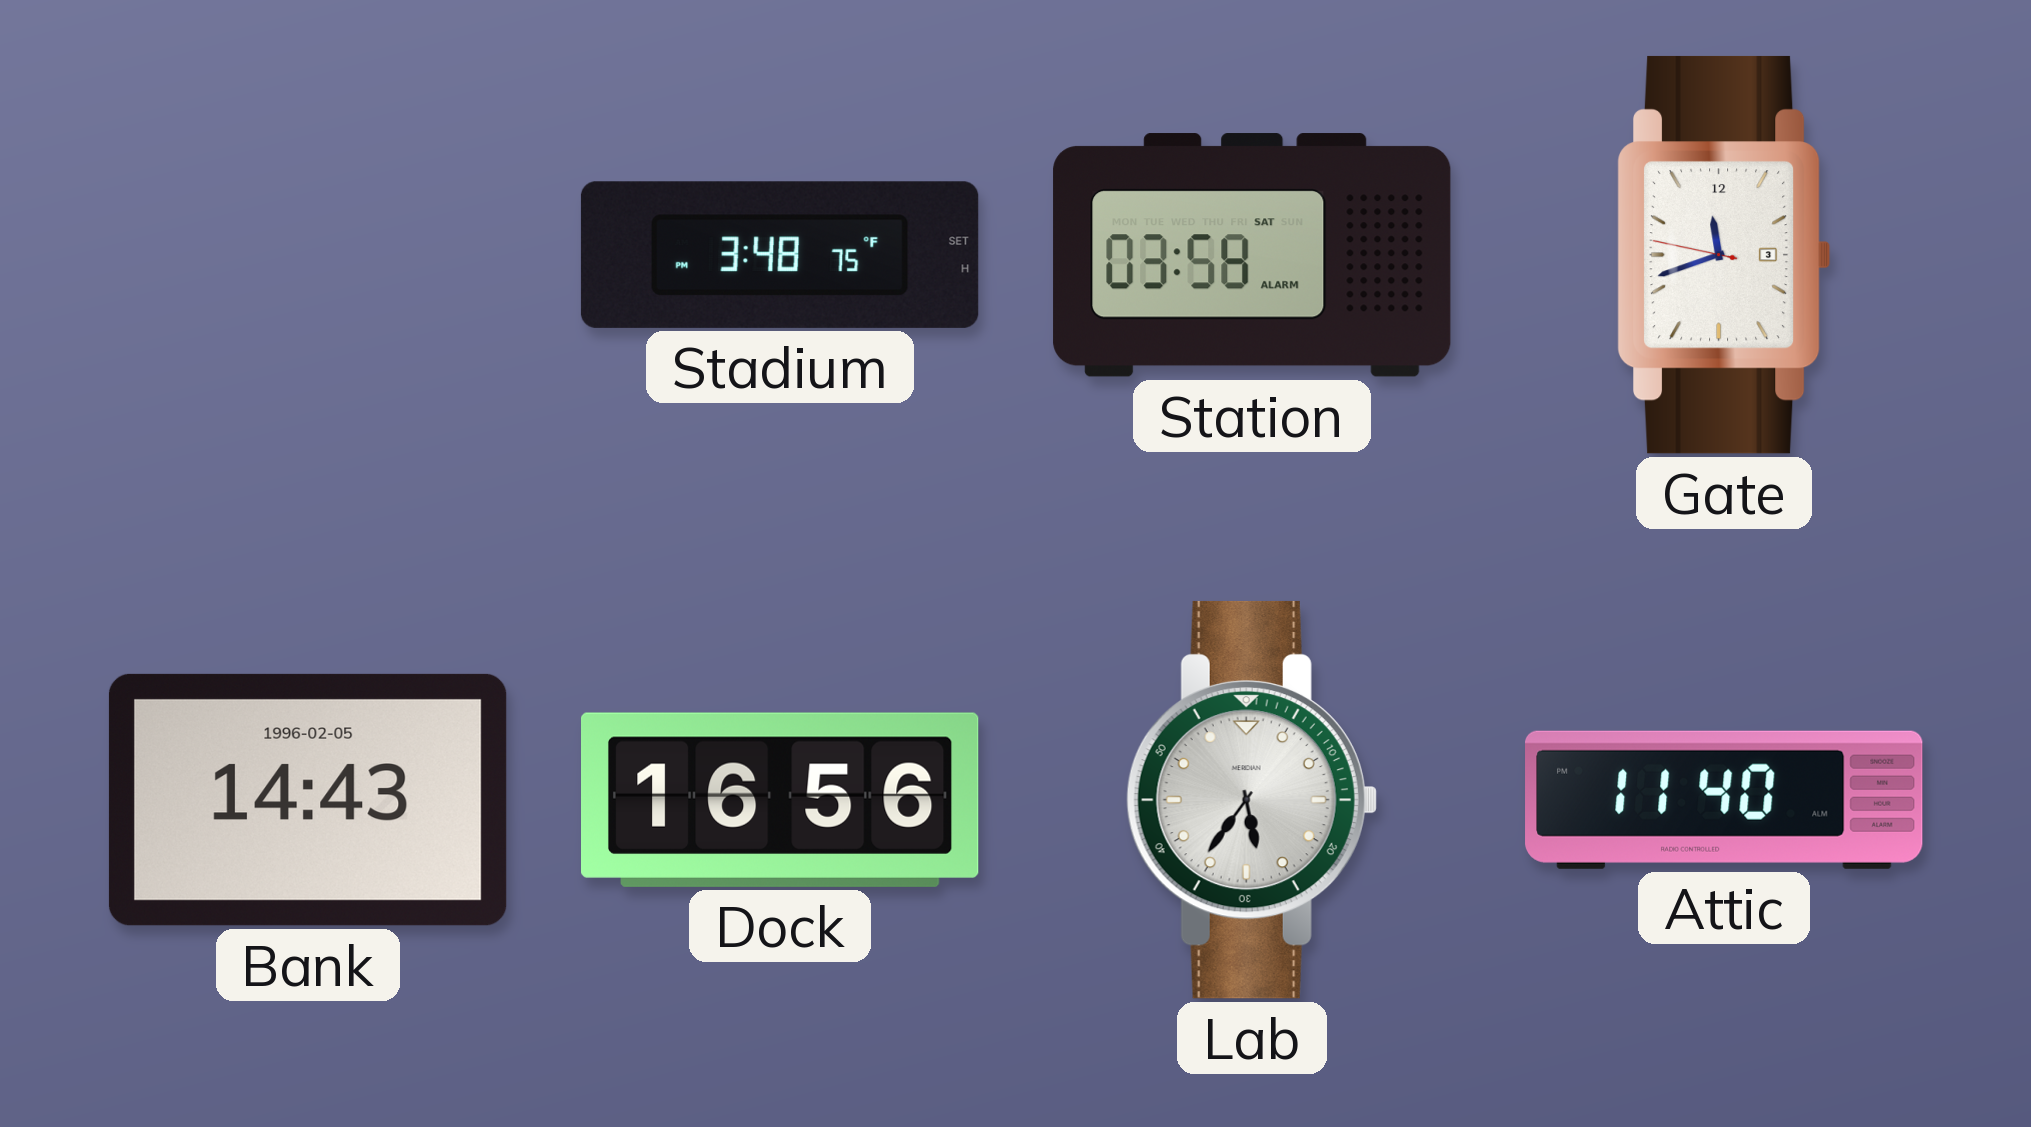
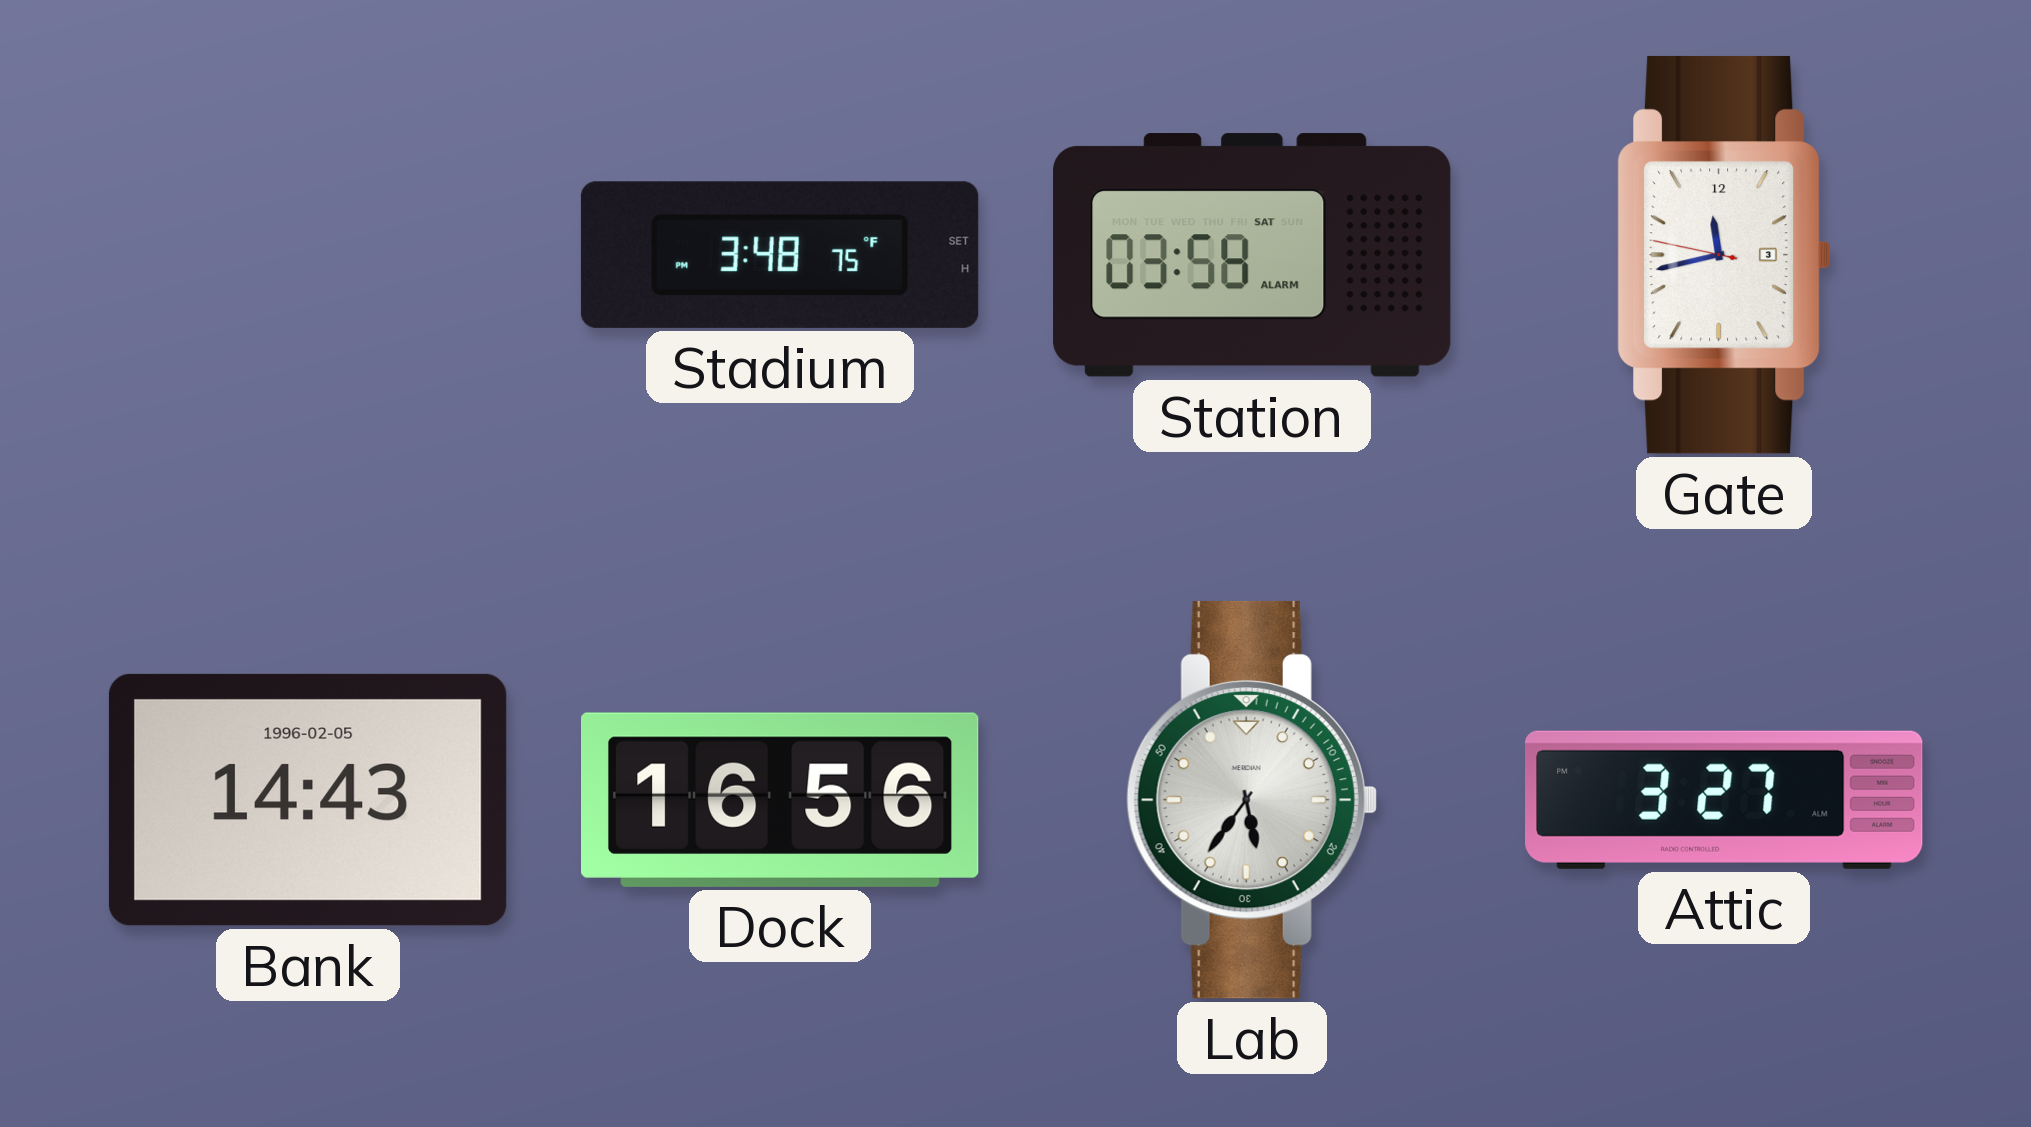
Gate: 11:41 -> 11:42
Attic: 11:40 -> 3:27
